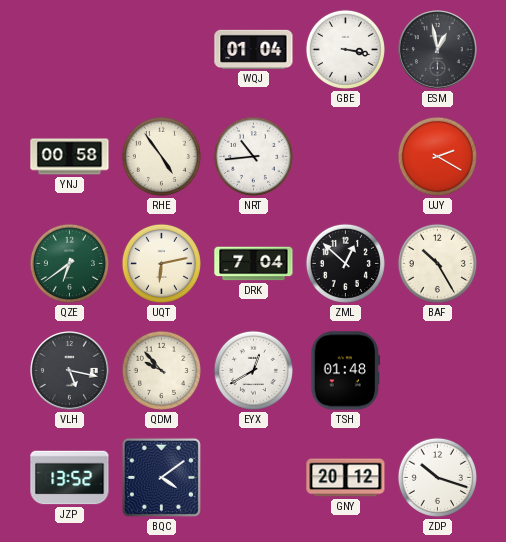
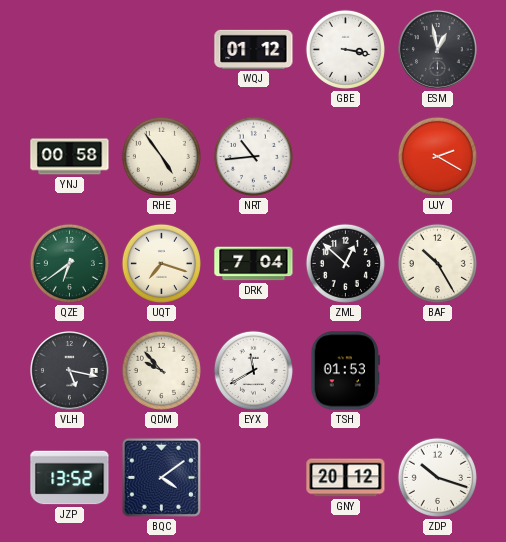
WQJ: 01:04 -> 01:12
UQT: 6:13 -> 7:18
EYX: 12:40 -> 11:40
TSH: 01:48 -> 01:53
